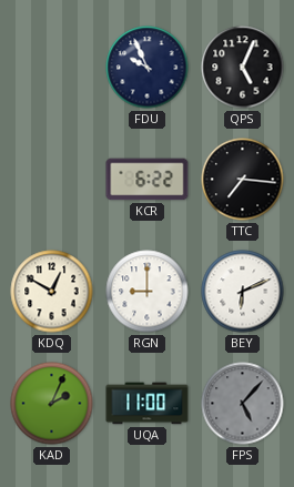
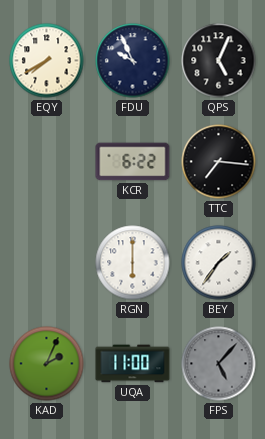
EQY: none -> 7:40
KDQ: 12:50 -> none
RGN: 9:00 -> 6:00
BEY: 6:11 -> 1:36
